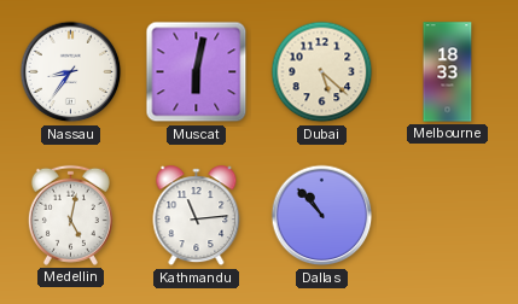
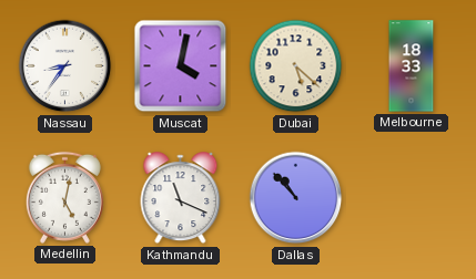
Muscat: 6:02 -> 4:02
Kathmandu: 11:14 -> 11:19
